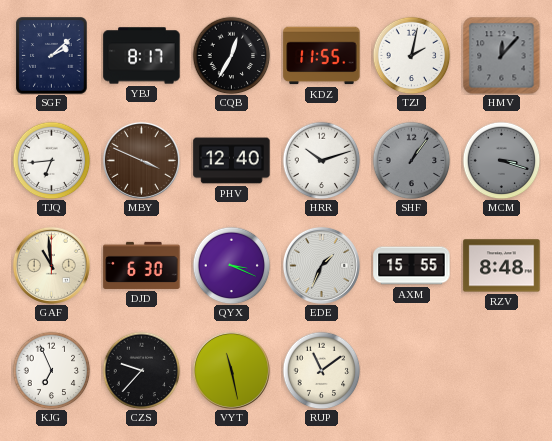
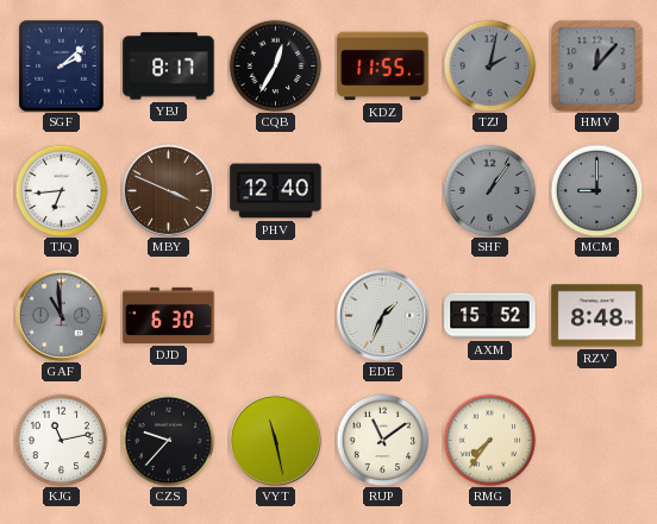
TZJ dial: white -> grey
HRR: 10:12 -> none
MCM: 3:18 -> 9:00
GAF dial: cream -> grey
QYX: 3:19 -> none
AXM: 15:55 -> 15:52
KJG: 6:56 -> 11:13
RMG: none -> 7:36
